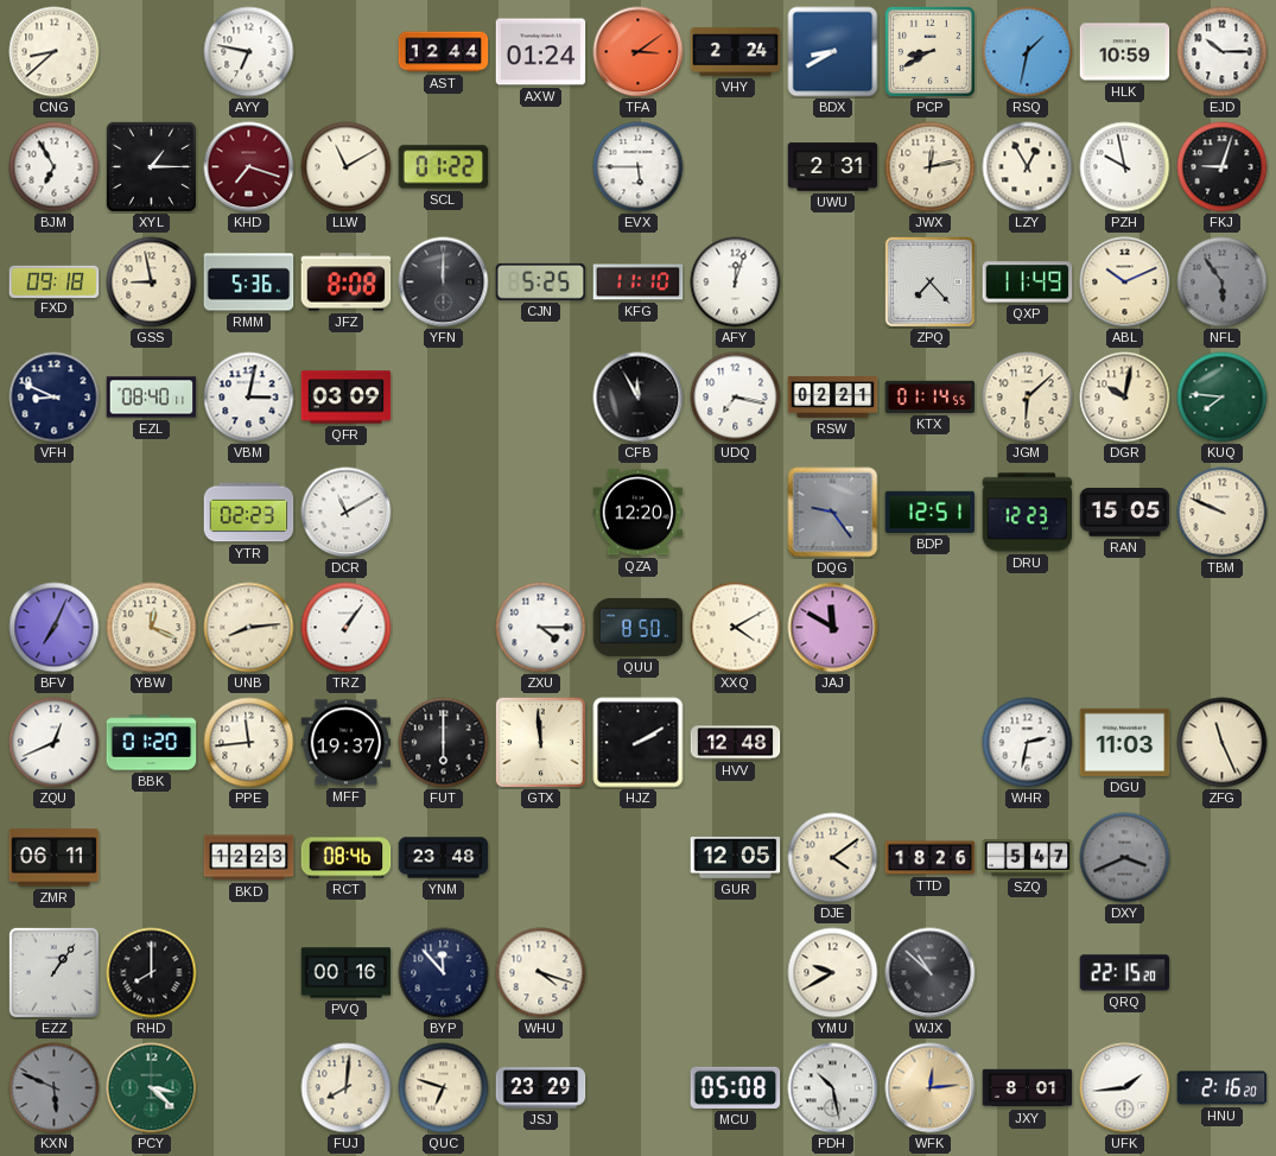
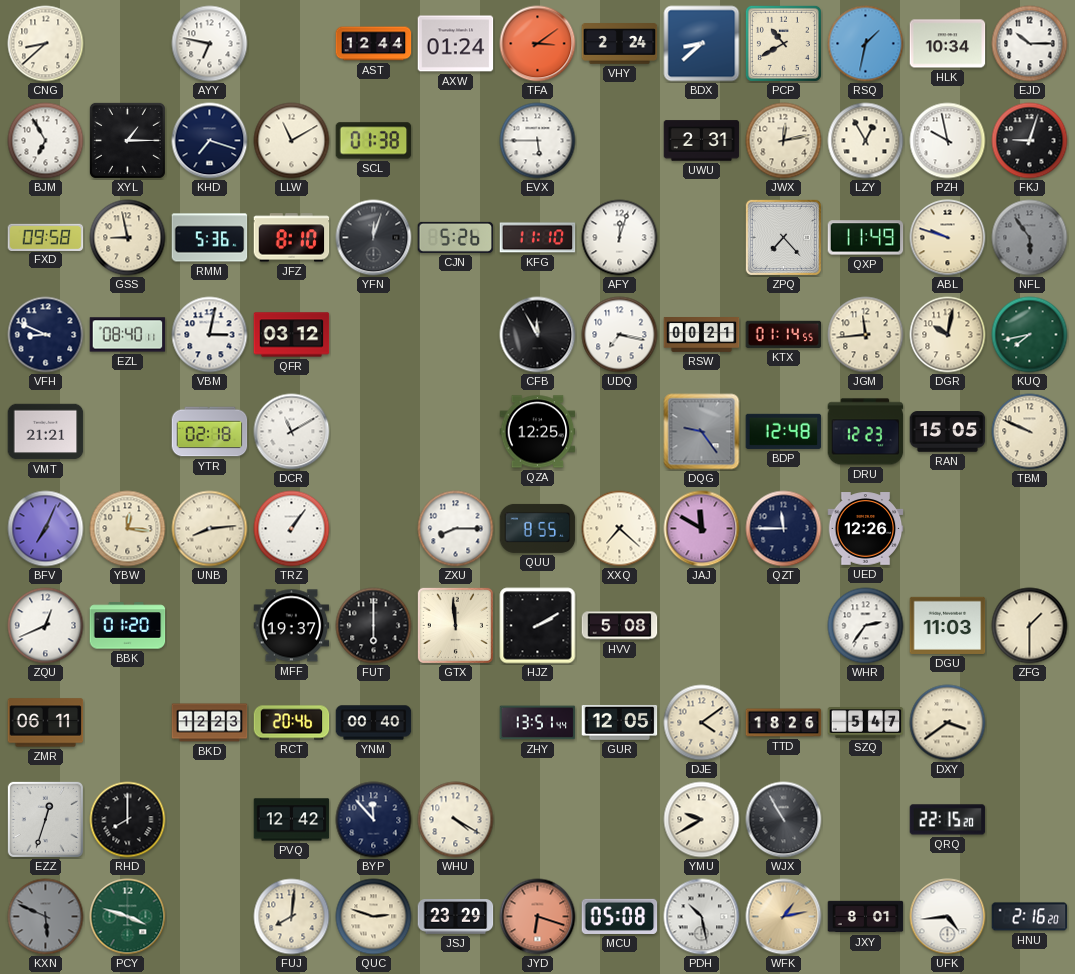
BDX: 8:40 -> 8:38
PCP: 8:40 -> 10:40
HLK: 10:59 -> 10:34
KHD dial: burgundy -> navy
SCL: 01:22 -> 01:38
FXD: 09:18 -> 09:58
JFZ: 8:08 -> 8:10
YFN: 12:00 -> 12:03
CJN: 5:25 -> 5:26
ABL: 10:11 -> 9:48
QFR: 03:09 -> 03:12
RSW: 02:21 -> 00:21
JGM: 6:08 -> 11:44
KUQ: 7:46 -> 7:43
VMT: none -> 21:21
YTR: 02:23 -> 02:18
QZA: 12:20 -> 12:25
BDP: 12:51 -> 12:48
YBW: 12:19 -> 12:16
ZXU: 4:15 -> 8:15
QUU: 8:50 -> 8:55
XXQ: 4:10 -> 7:22
QZT: none -> 11:45
UED: none -> 12:26
PPE: 11:44 -> none
HVV: 12:48 -> 5:08
WHR: 2:32 -> 2:36
ZFG: 11:26 -> 1:30
RCT: 08:46 -> 20:46
YNM: 23:48 -> 00:40
ZHY: none -> 13:51
DXY: 3:41 -> 3:39
DXY dial: grey -> cream
EZZ: 1:06 -> 12:33
PVQ: 00:16 -> 12:42
WHU: 4:18 -> 4:20
WJX: 10:52 -> 10:55
PCY: 3:22 -> 3:48
QUC: 6:48 -> 2:48
JYD: none -> 6:18
WFK: 12:14 -> 1:13
UFK: 1:44 -> 4:44
